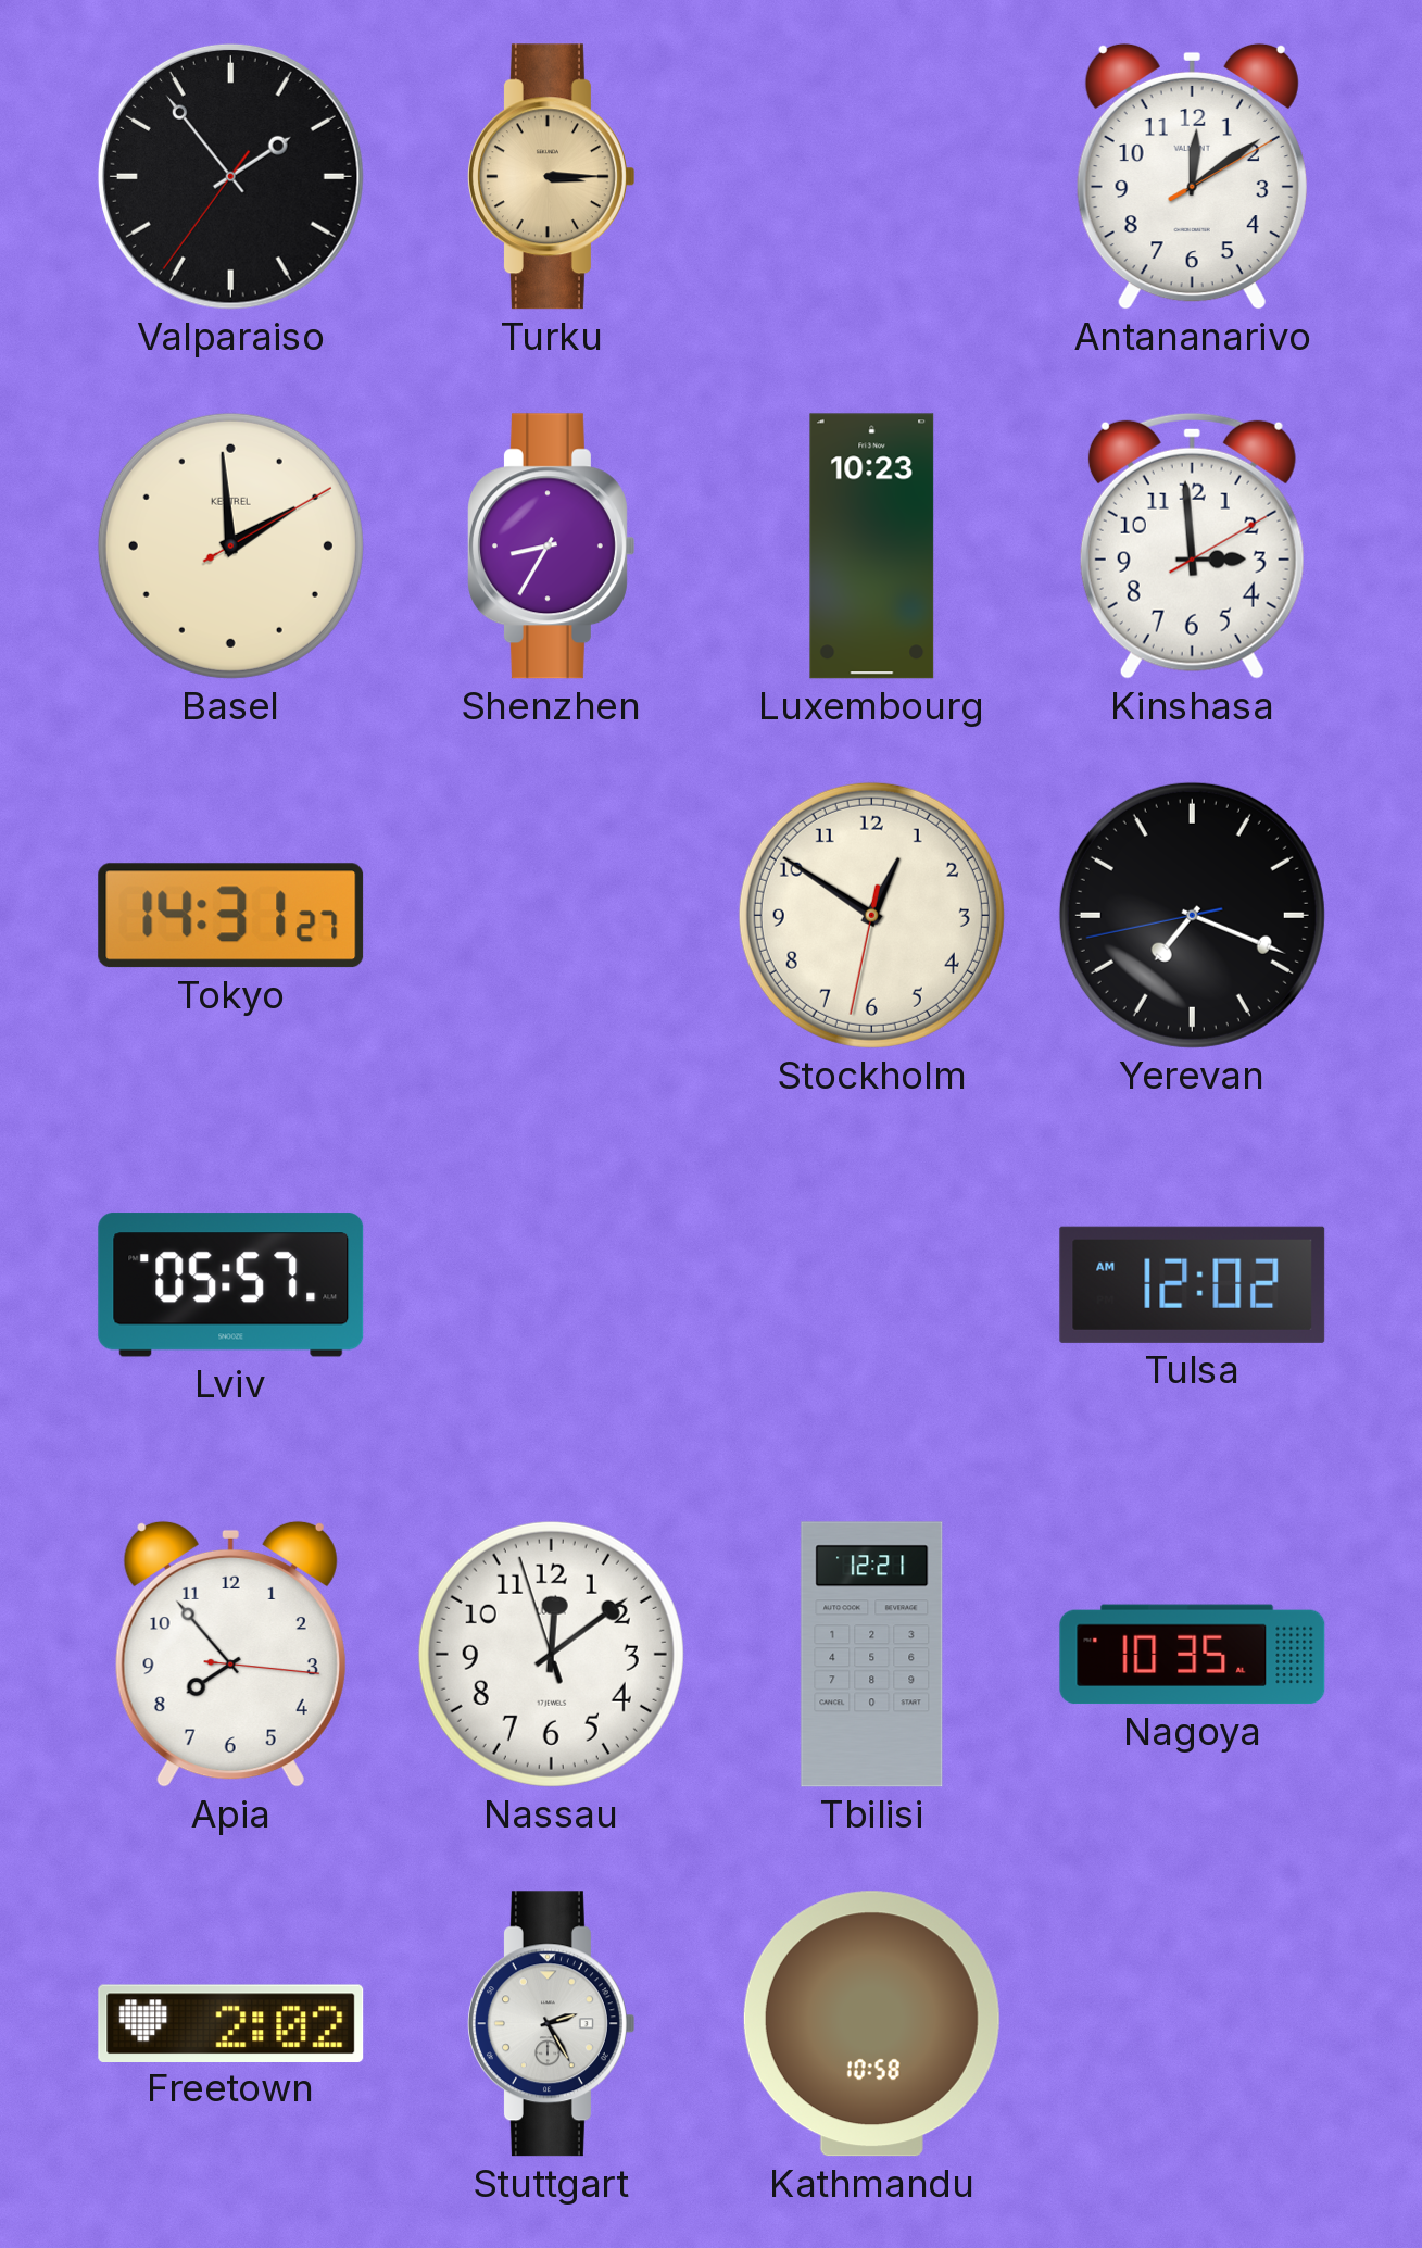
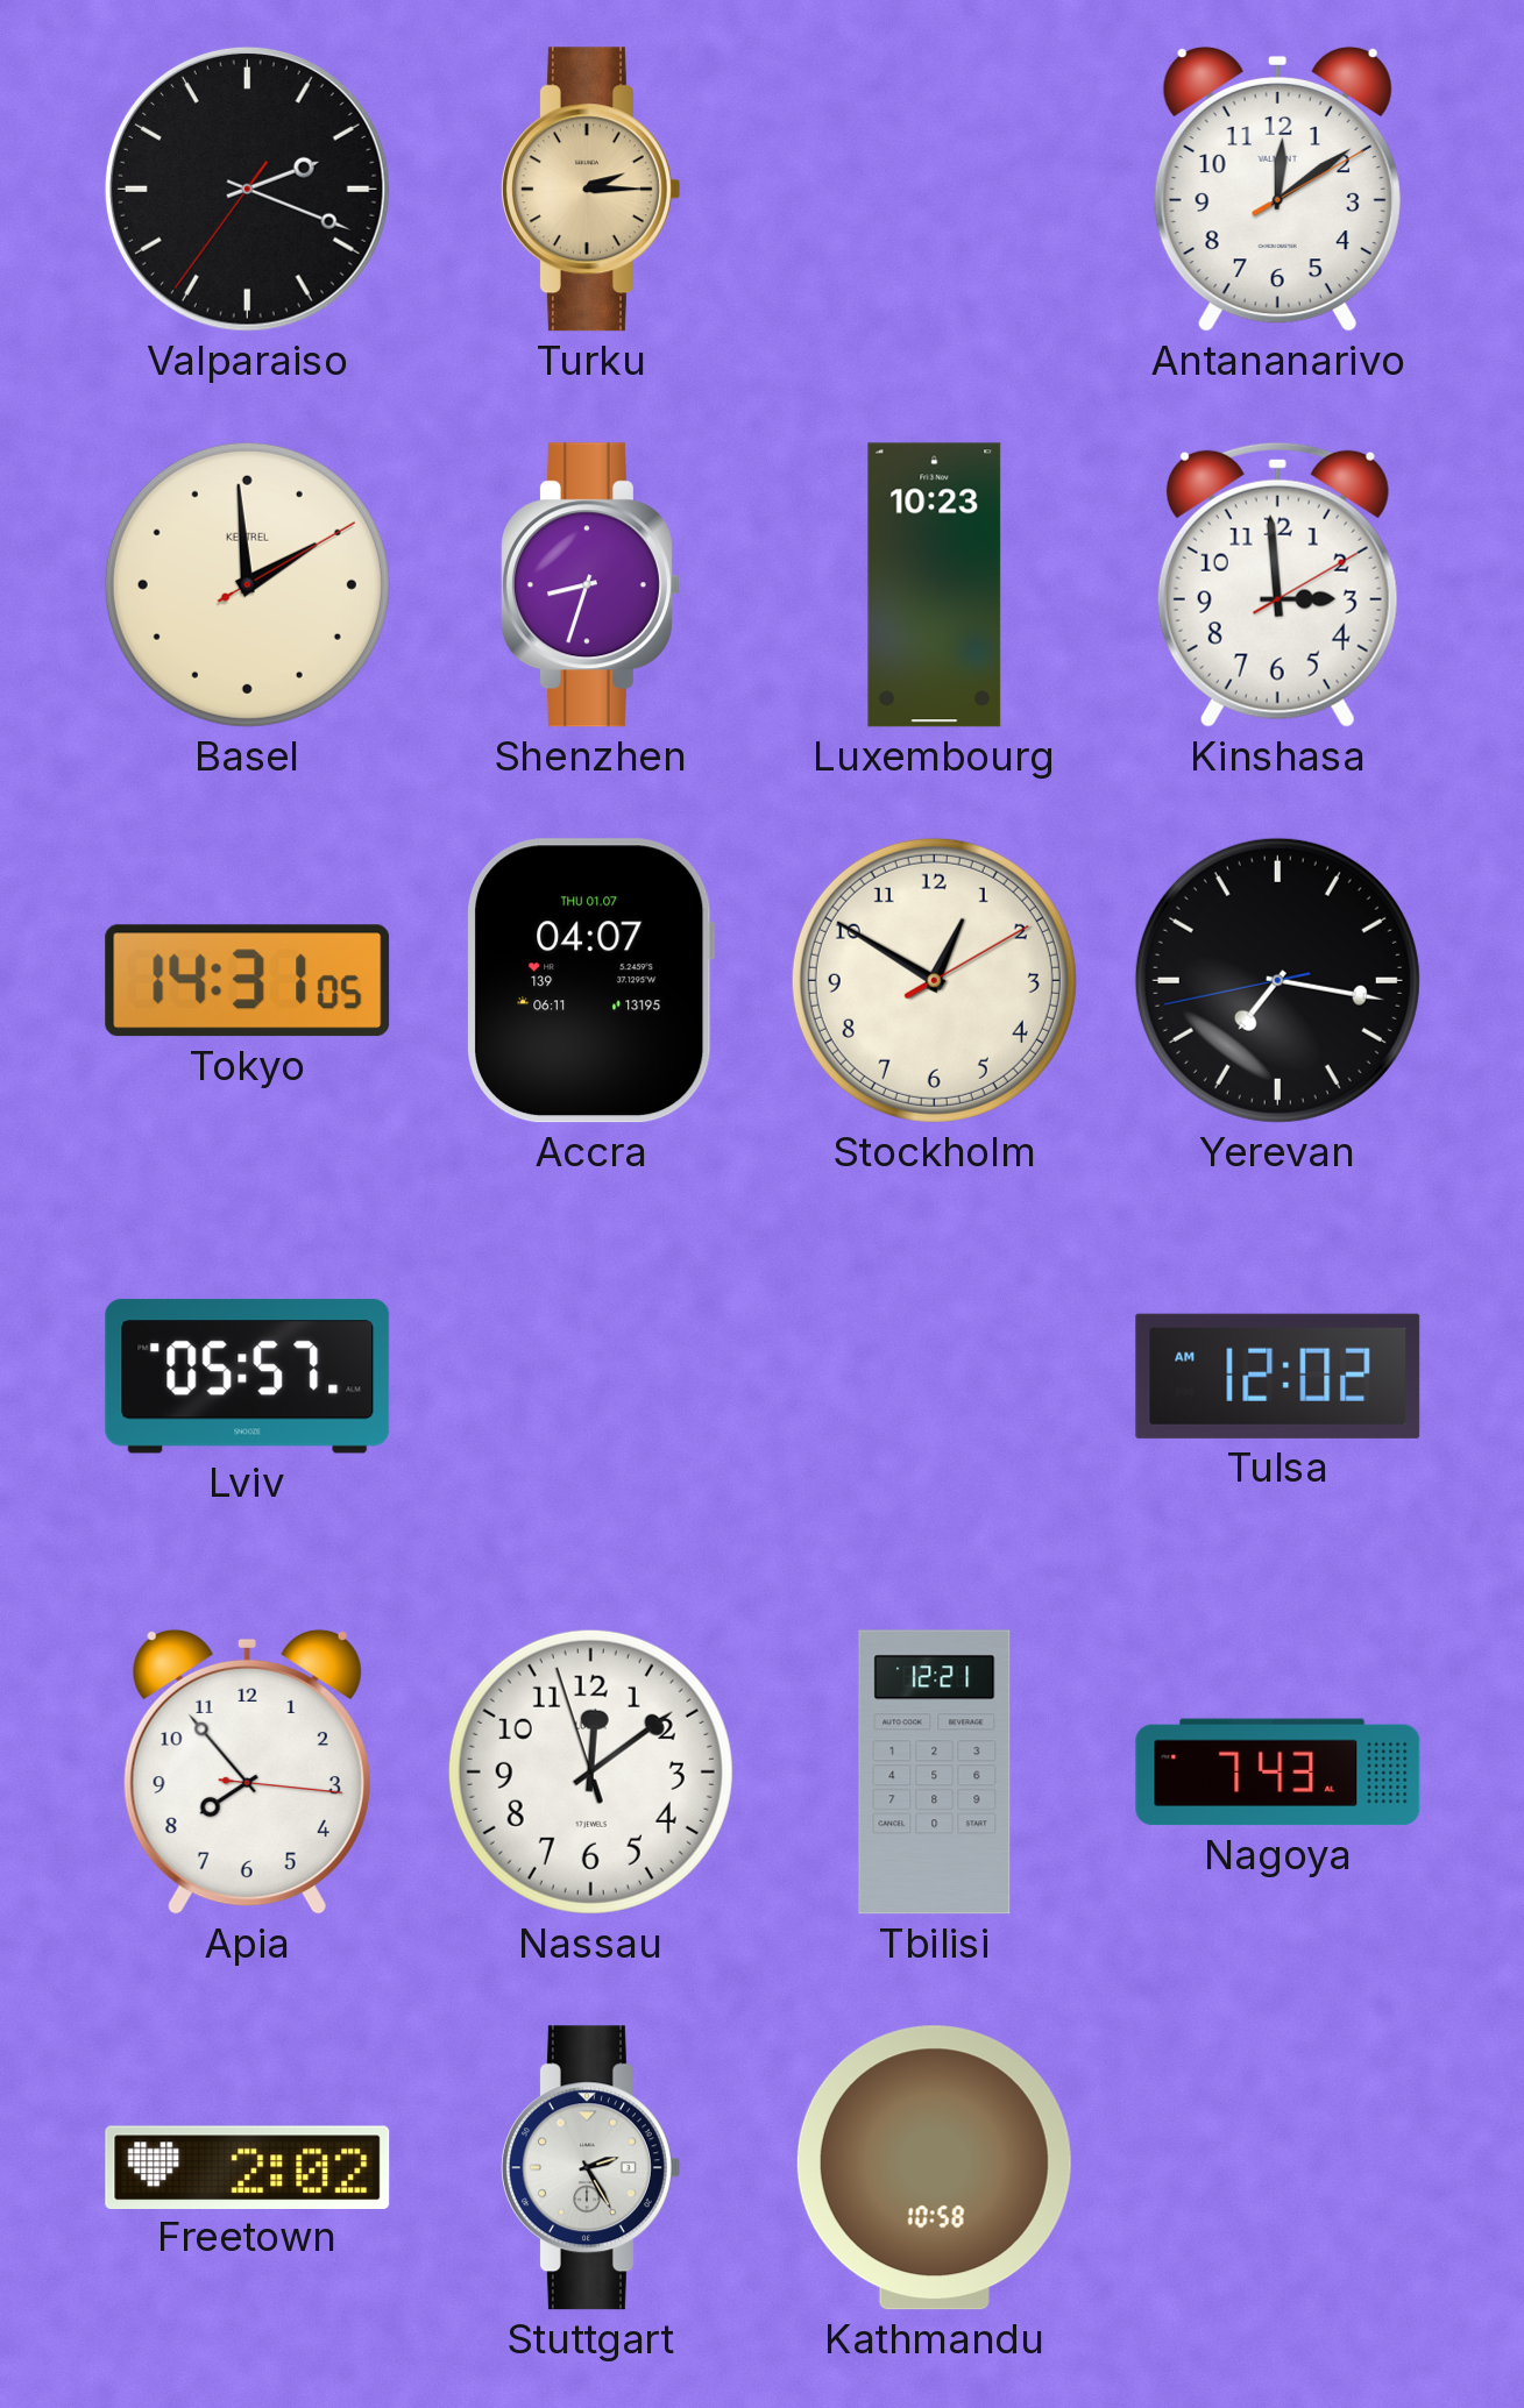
Valparaiso: 1:53 -> 2:18
Turku: 3:15 -> 2:15
Shenzhen: 8:35 -> 8:33
Tokyo: 14:31:27 -> 14:31:05
Accra: none -> 04:07
Stockholm: 12:50:32 -> 12:50:10
Yerevan: 7:18 -> 7:16
Nagoya: 10:35 -> 7:43
